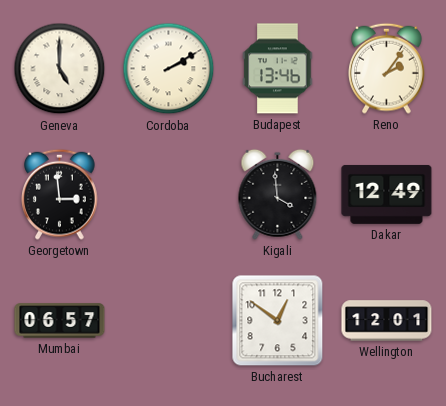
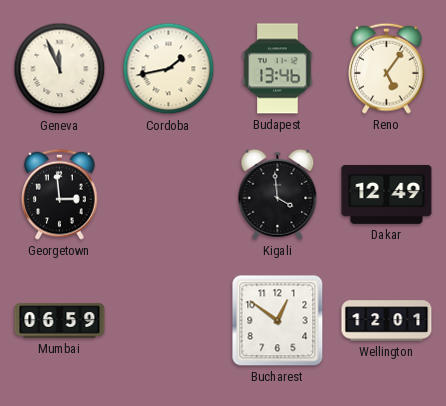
Geneva: 5:00 -> 11:56
Cordoba: 2:10 -> 1:43
Reno: 2:06 -> 5:06
Mumbai: 06:57 -> 06:59
